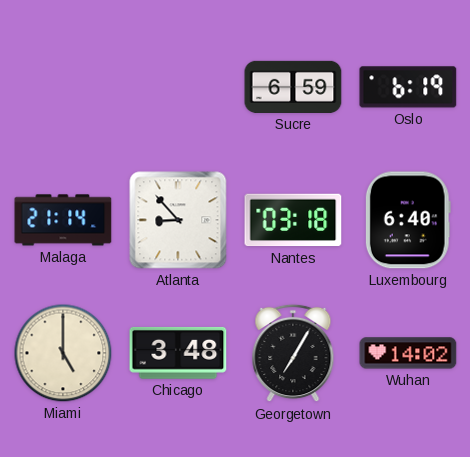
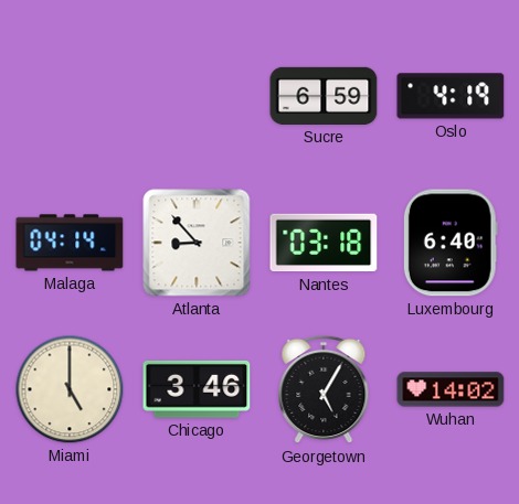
Oslo: 6:19 -> 4:19
Malaga: 21:14 -> 04:14
Chicago: 3:48 -> 3:46
Georgetown: 7:05 -> 5:05
